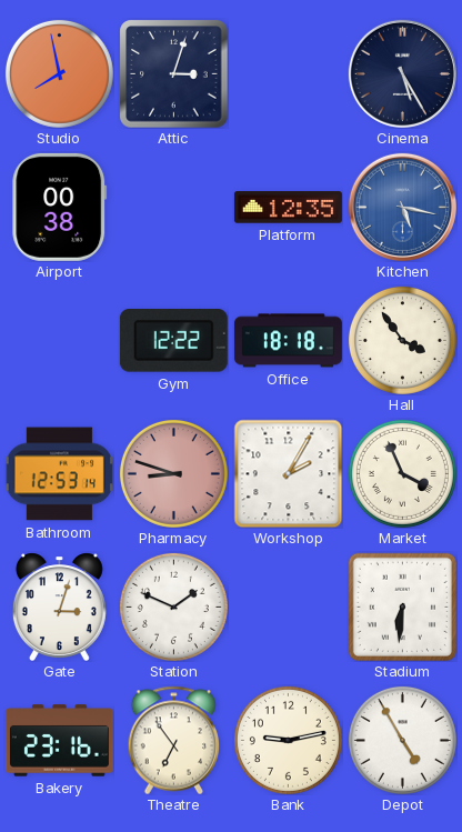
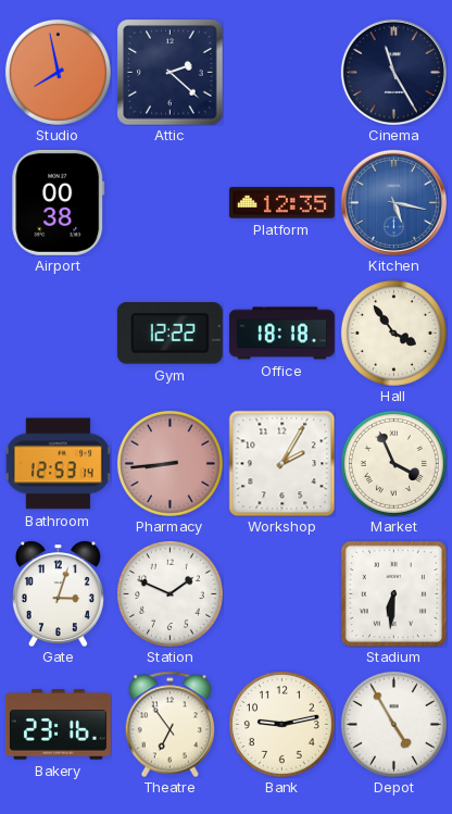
Attic: 3:03 -> 2:22
Cinema: 5:25 -> 11:25
Pharmacy: 8:48 -> 8:44
